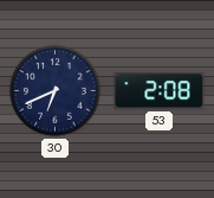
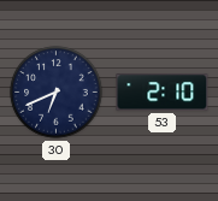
53: 2:08 -> 2:10
